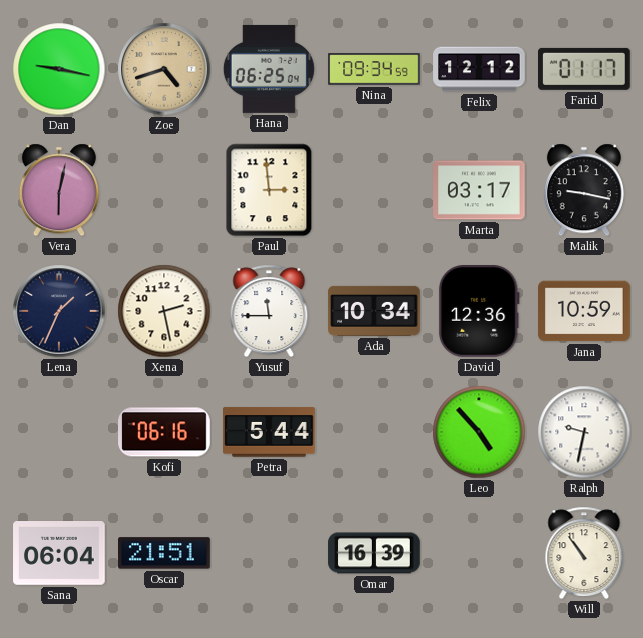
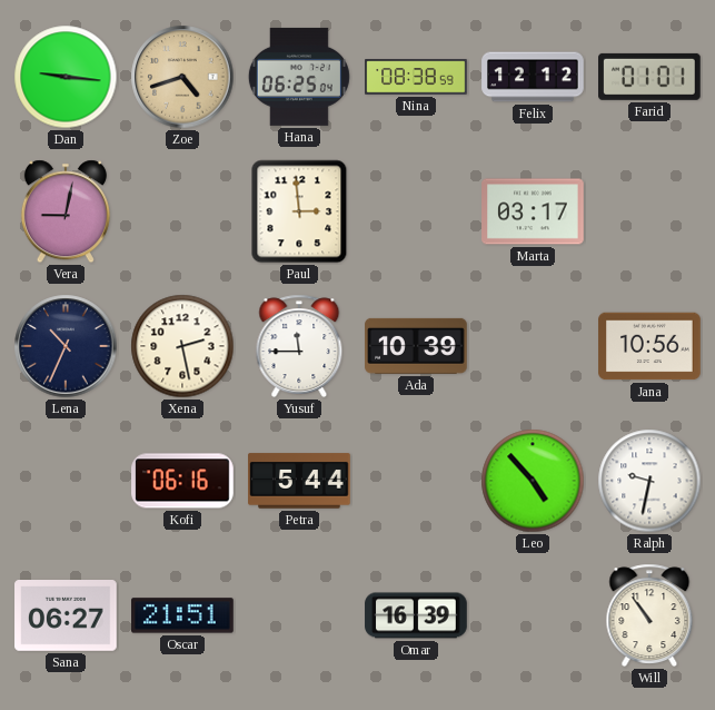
Dan: 9:17 -> 9:16
Nina: 09:34 -> 08:38
Farid: 01:17 -> 01:01
Vera: 6:02 -> 9:02
Malik: 9:17 -> none
Lena: 1:34 -> 10:34
Ada: 10:34 -> 10:39
David: 12:36 -> none
Jana: 10:59 -> 10:56
Sana: 06:04 -> 06:27
